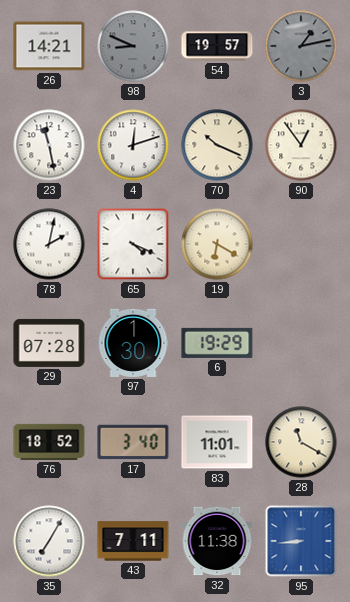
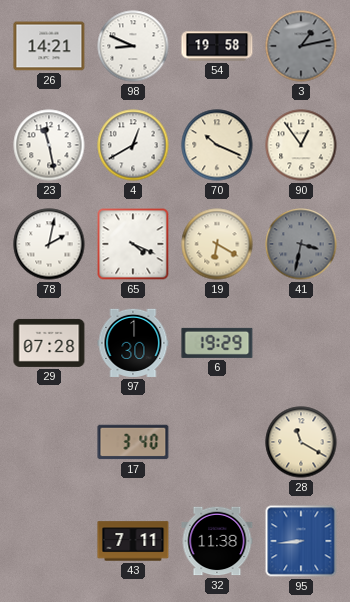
98 dial: grey -> white
54: 19:57 -> 19:58
4: 12:12 -> 12:40
41: none -> 3:32
76: 18:52 -> none
83: 11:01 -> none
35: 7:05 -> none
